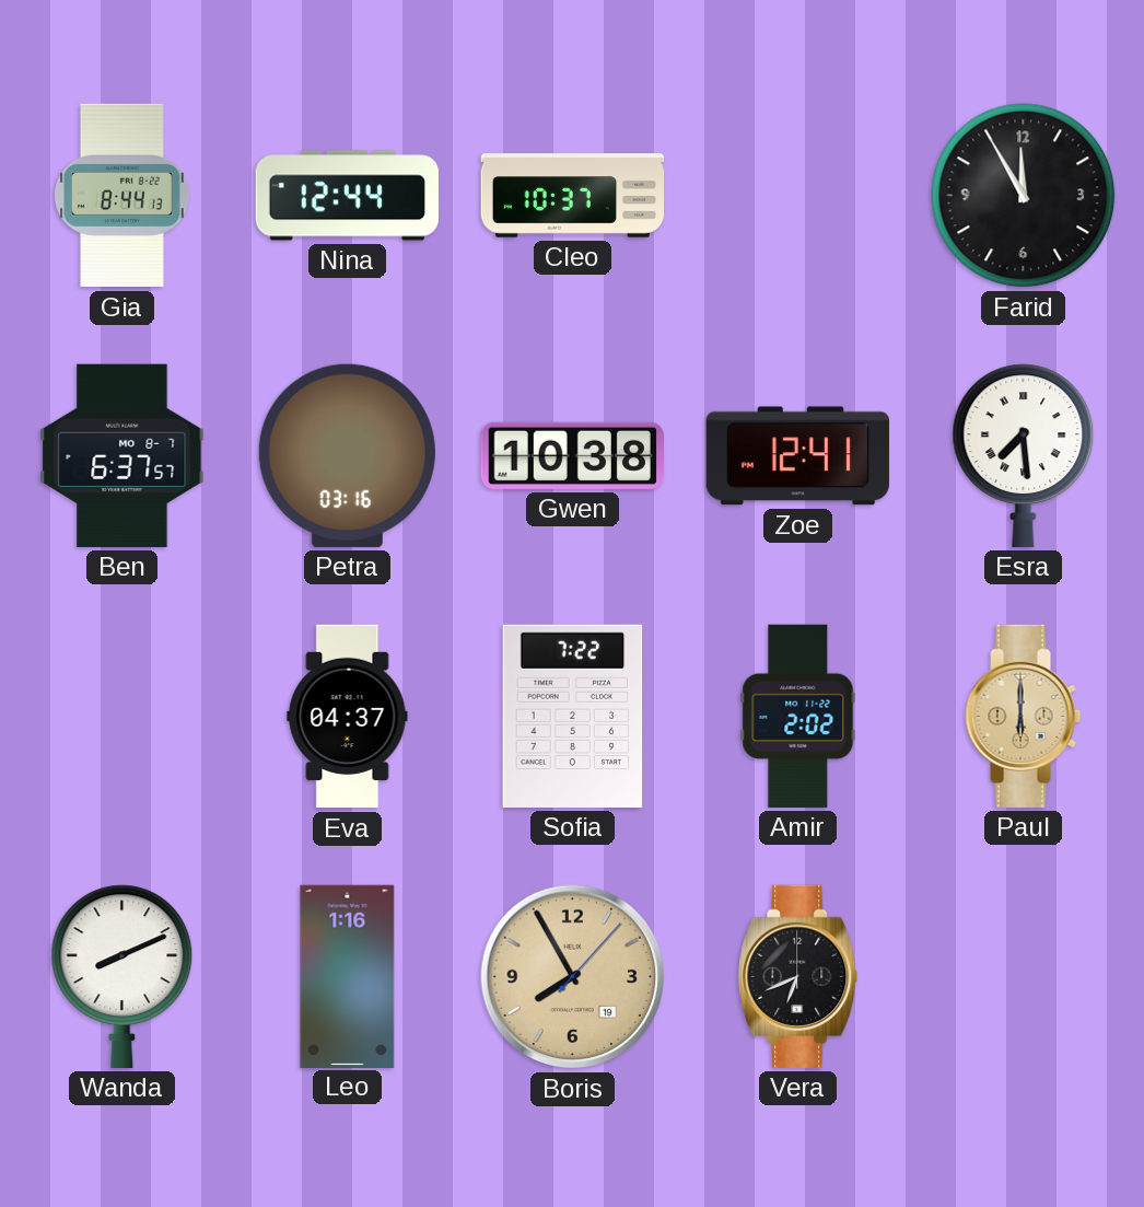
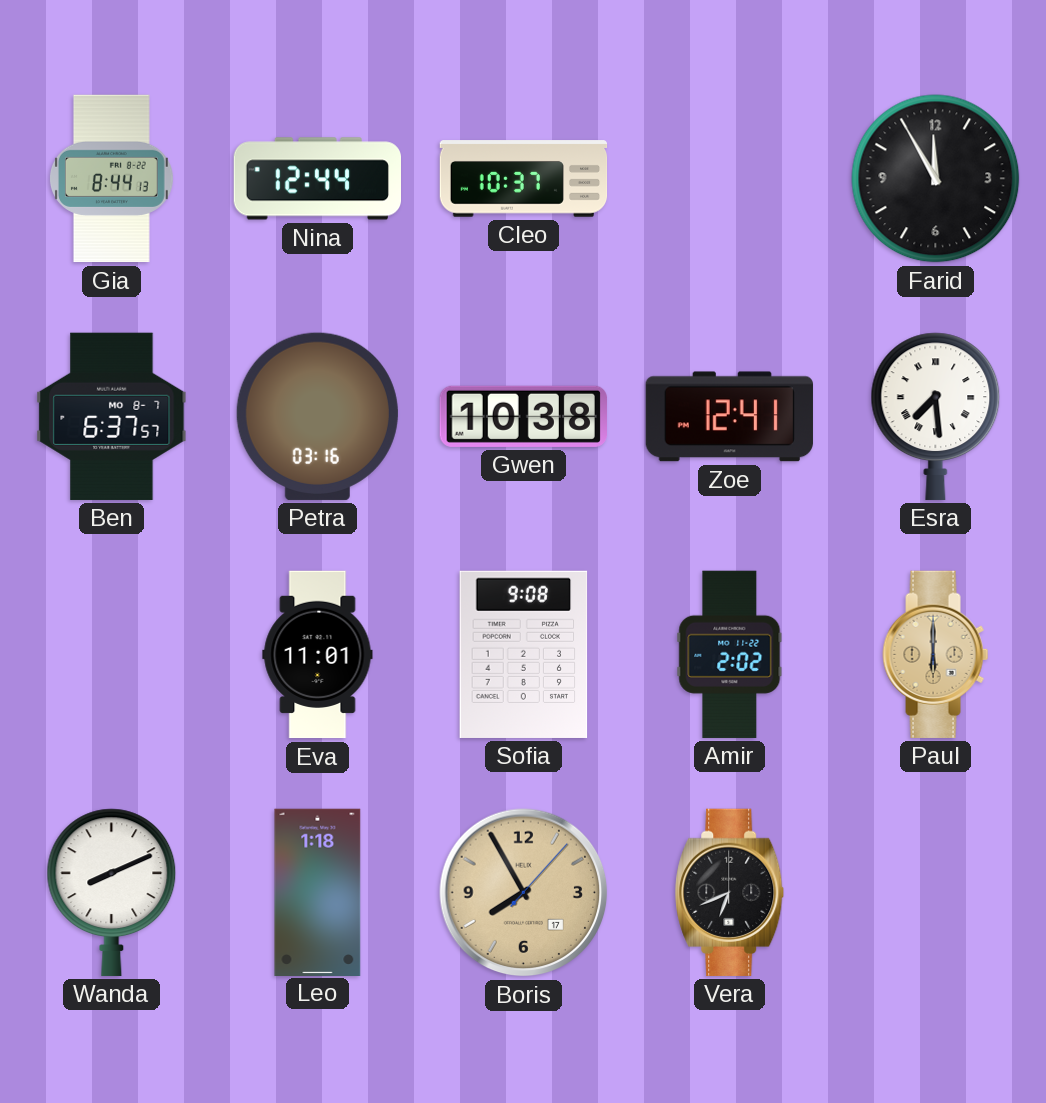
Eva: 04:37 -> 11:01
Sofia: 7:22 -> 9:08
Leo: 1:16 -> 1:18
Boris date: 19 -> 17
